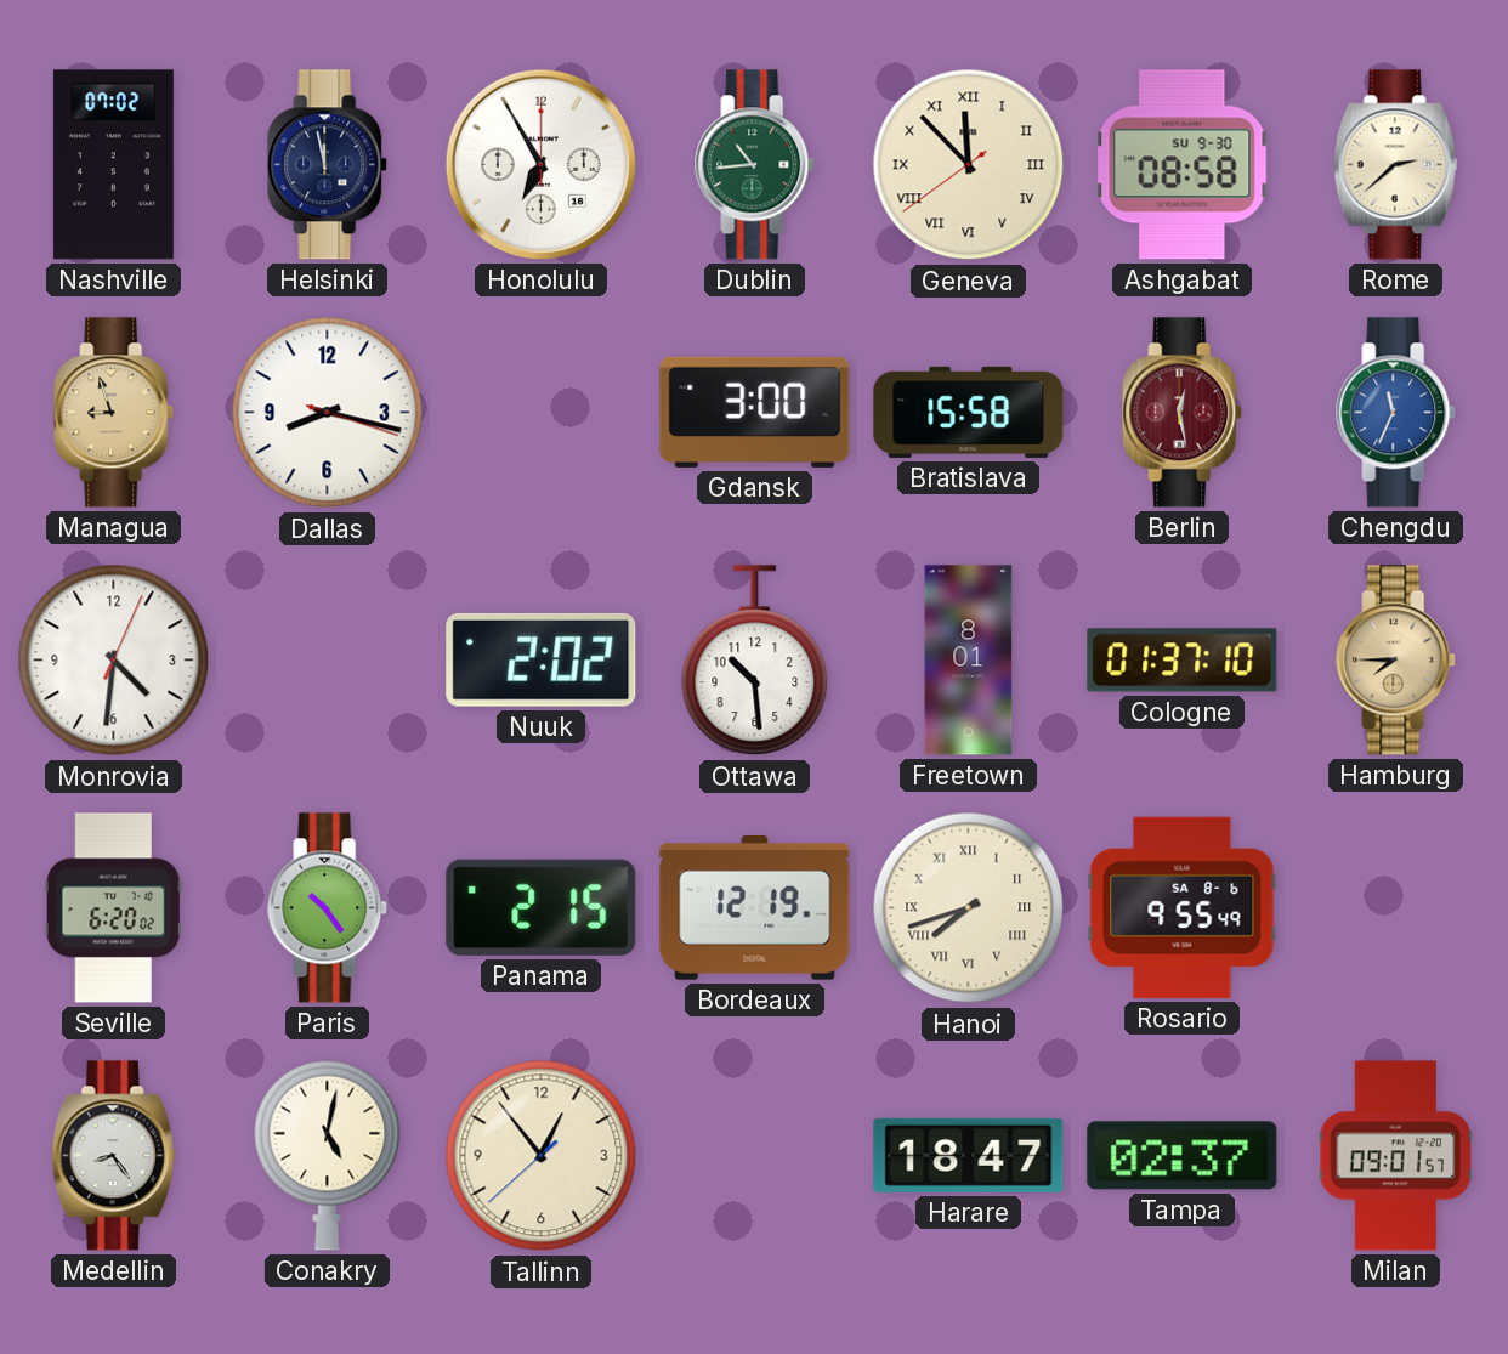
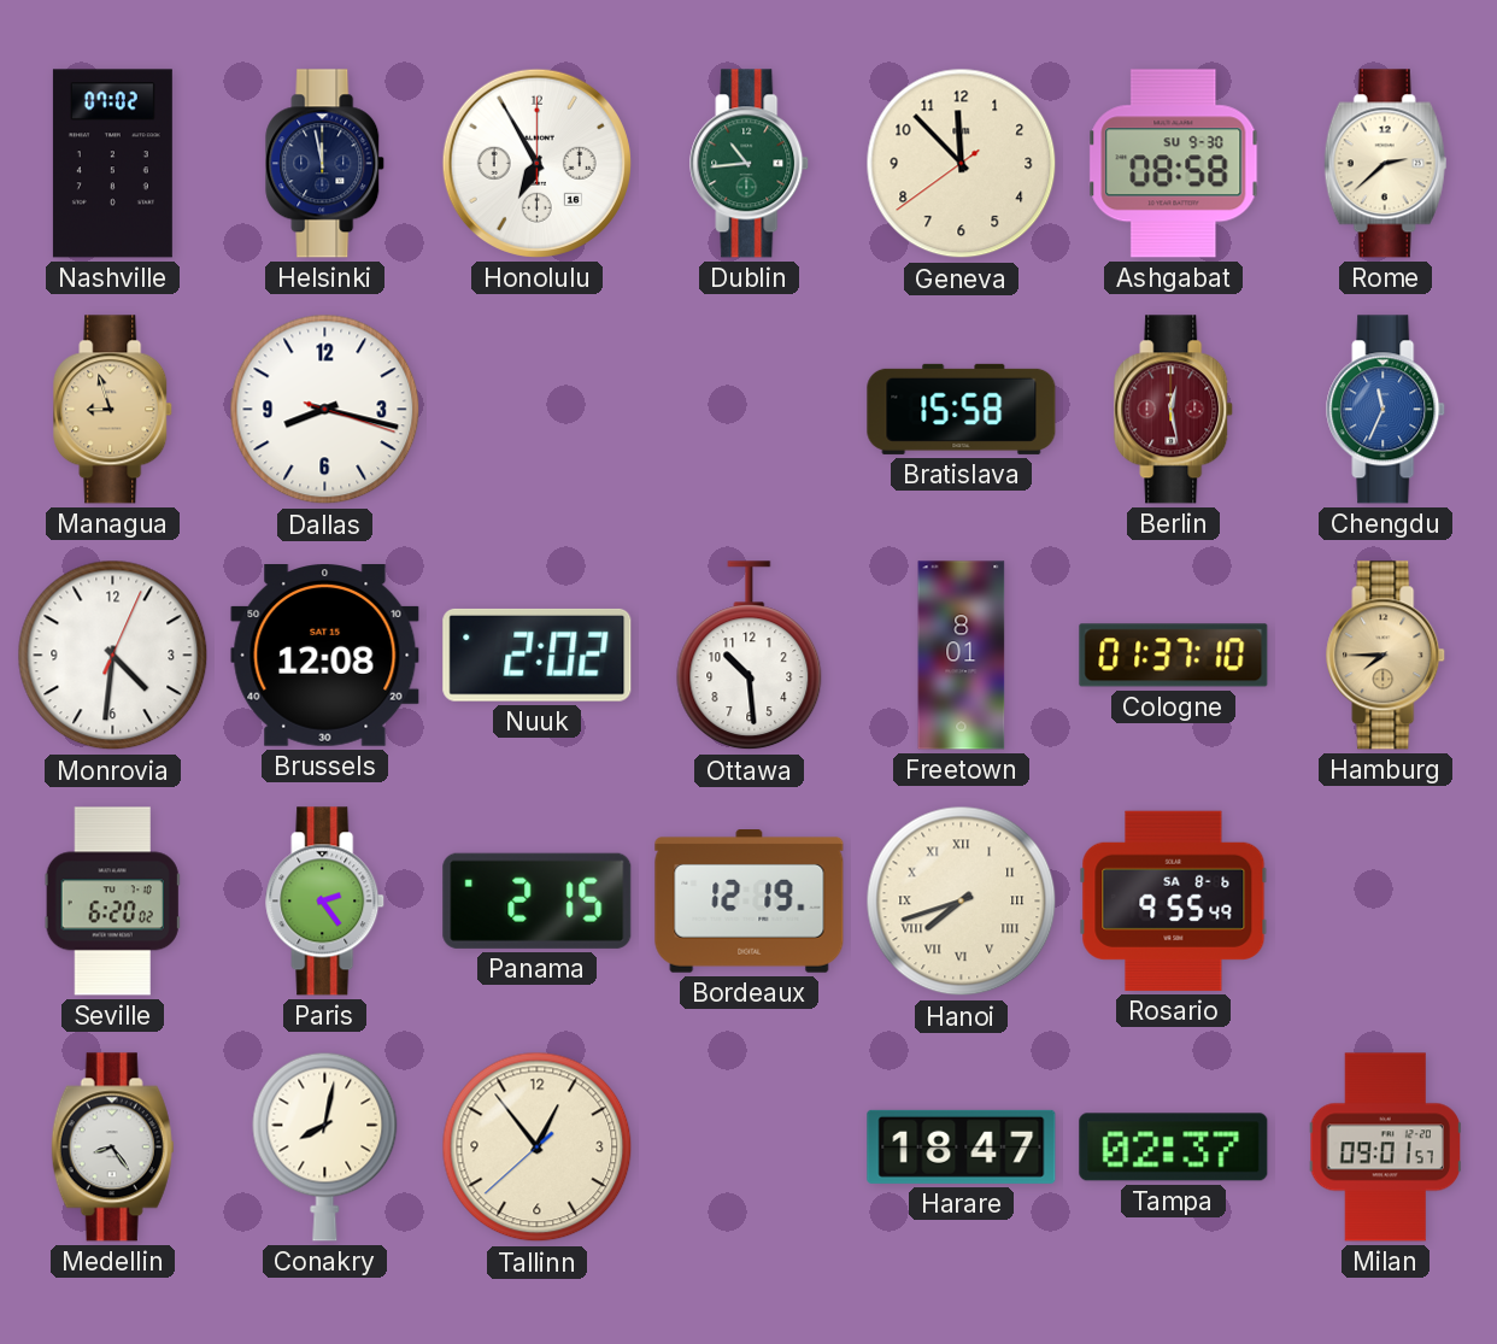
Geneva numerals: Roman -> Arabic
Gdansk: 3:00 -> none
Brussels: none -> 12:08
Paris: 10:24 -> 2:24
Conakry: 5:02 -> 8:02
